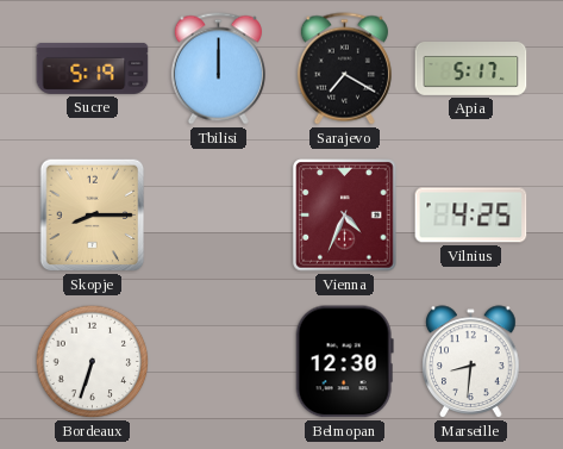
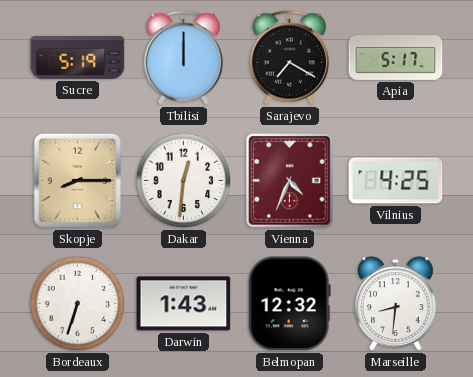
Dakar: none -> 12:31
Darwin: none -> 1:43
Belmopan: 12:30 -> 12:32
